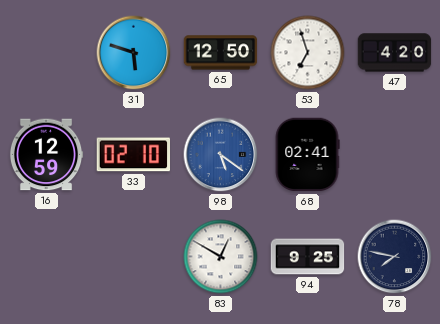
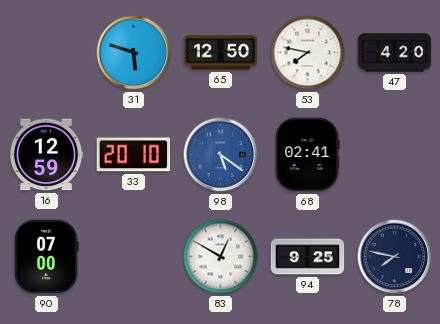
53: 6:57 -> 7:47
33: 02:10 -> 20:10
90: none -> 07:00
